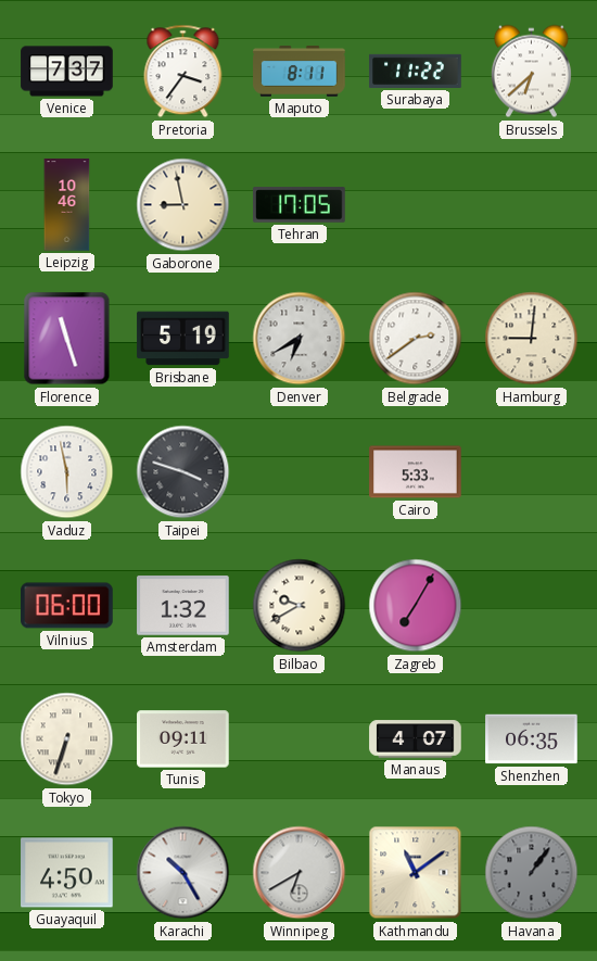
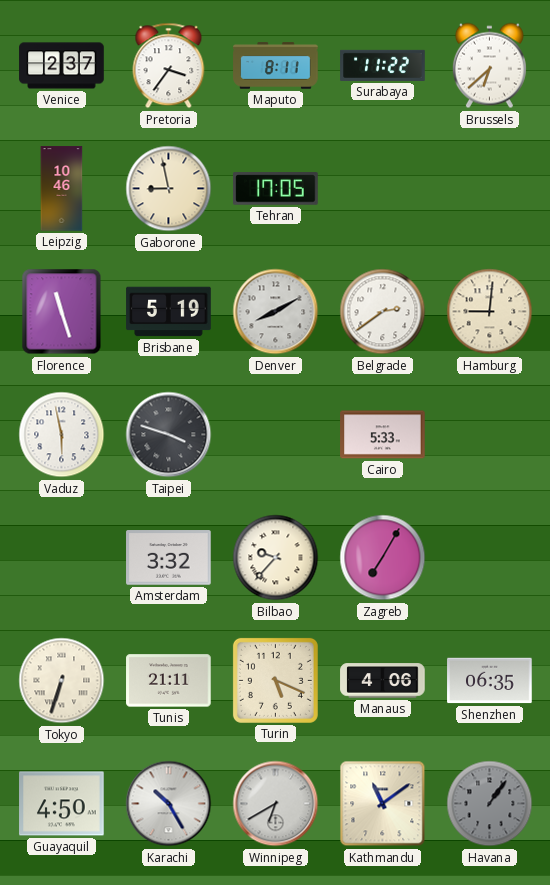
Venice: 7:37 -> 2:37
Denver: 6:40 -> 8:10
Vilnius: 06:00 -> none
Amsterdam: 1:32 -> 3:32
Bilbao: 9:40 -> 9:37
Tunis: 09:11 -> 21:11
Turin: none -> 5:19
Manaus: 4:07 -> 4:06
